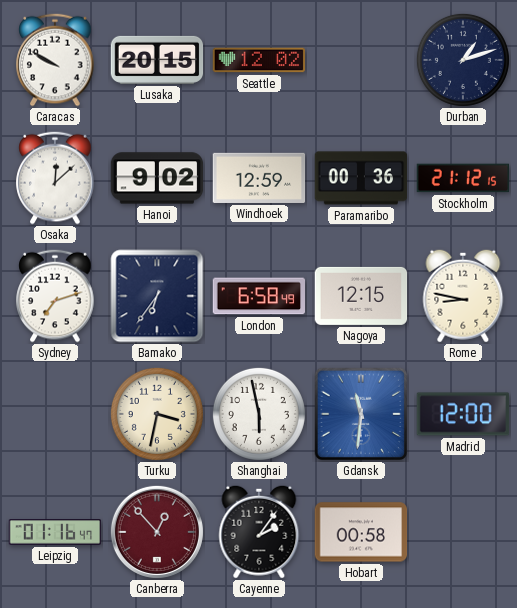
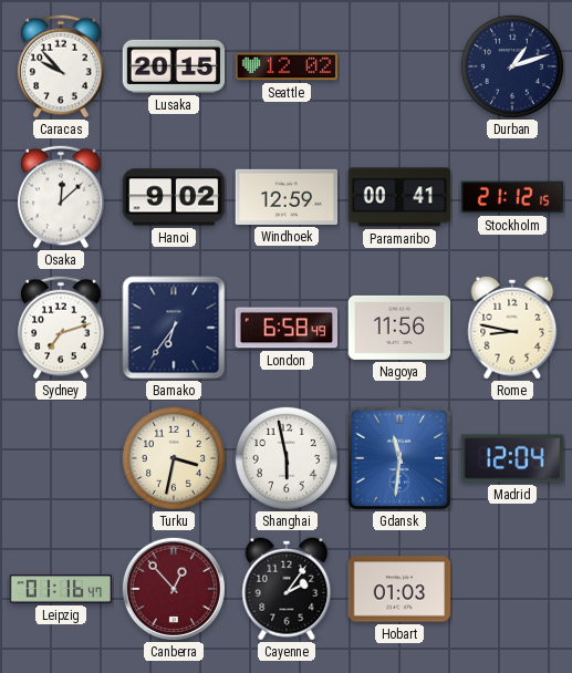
Caracas: 9:50 -> 9:53
Paramaribo: 00:36 -> 00:41
Nagoya: 12:15 -> 11:56
Madrid: 12:00 -> 12:04
Hobart: 00:58 -> 01:03
